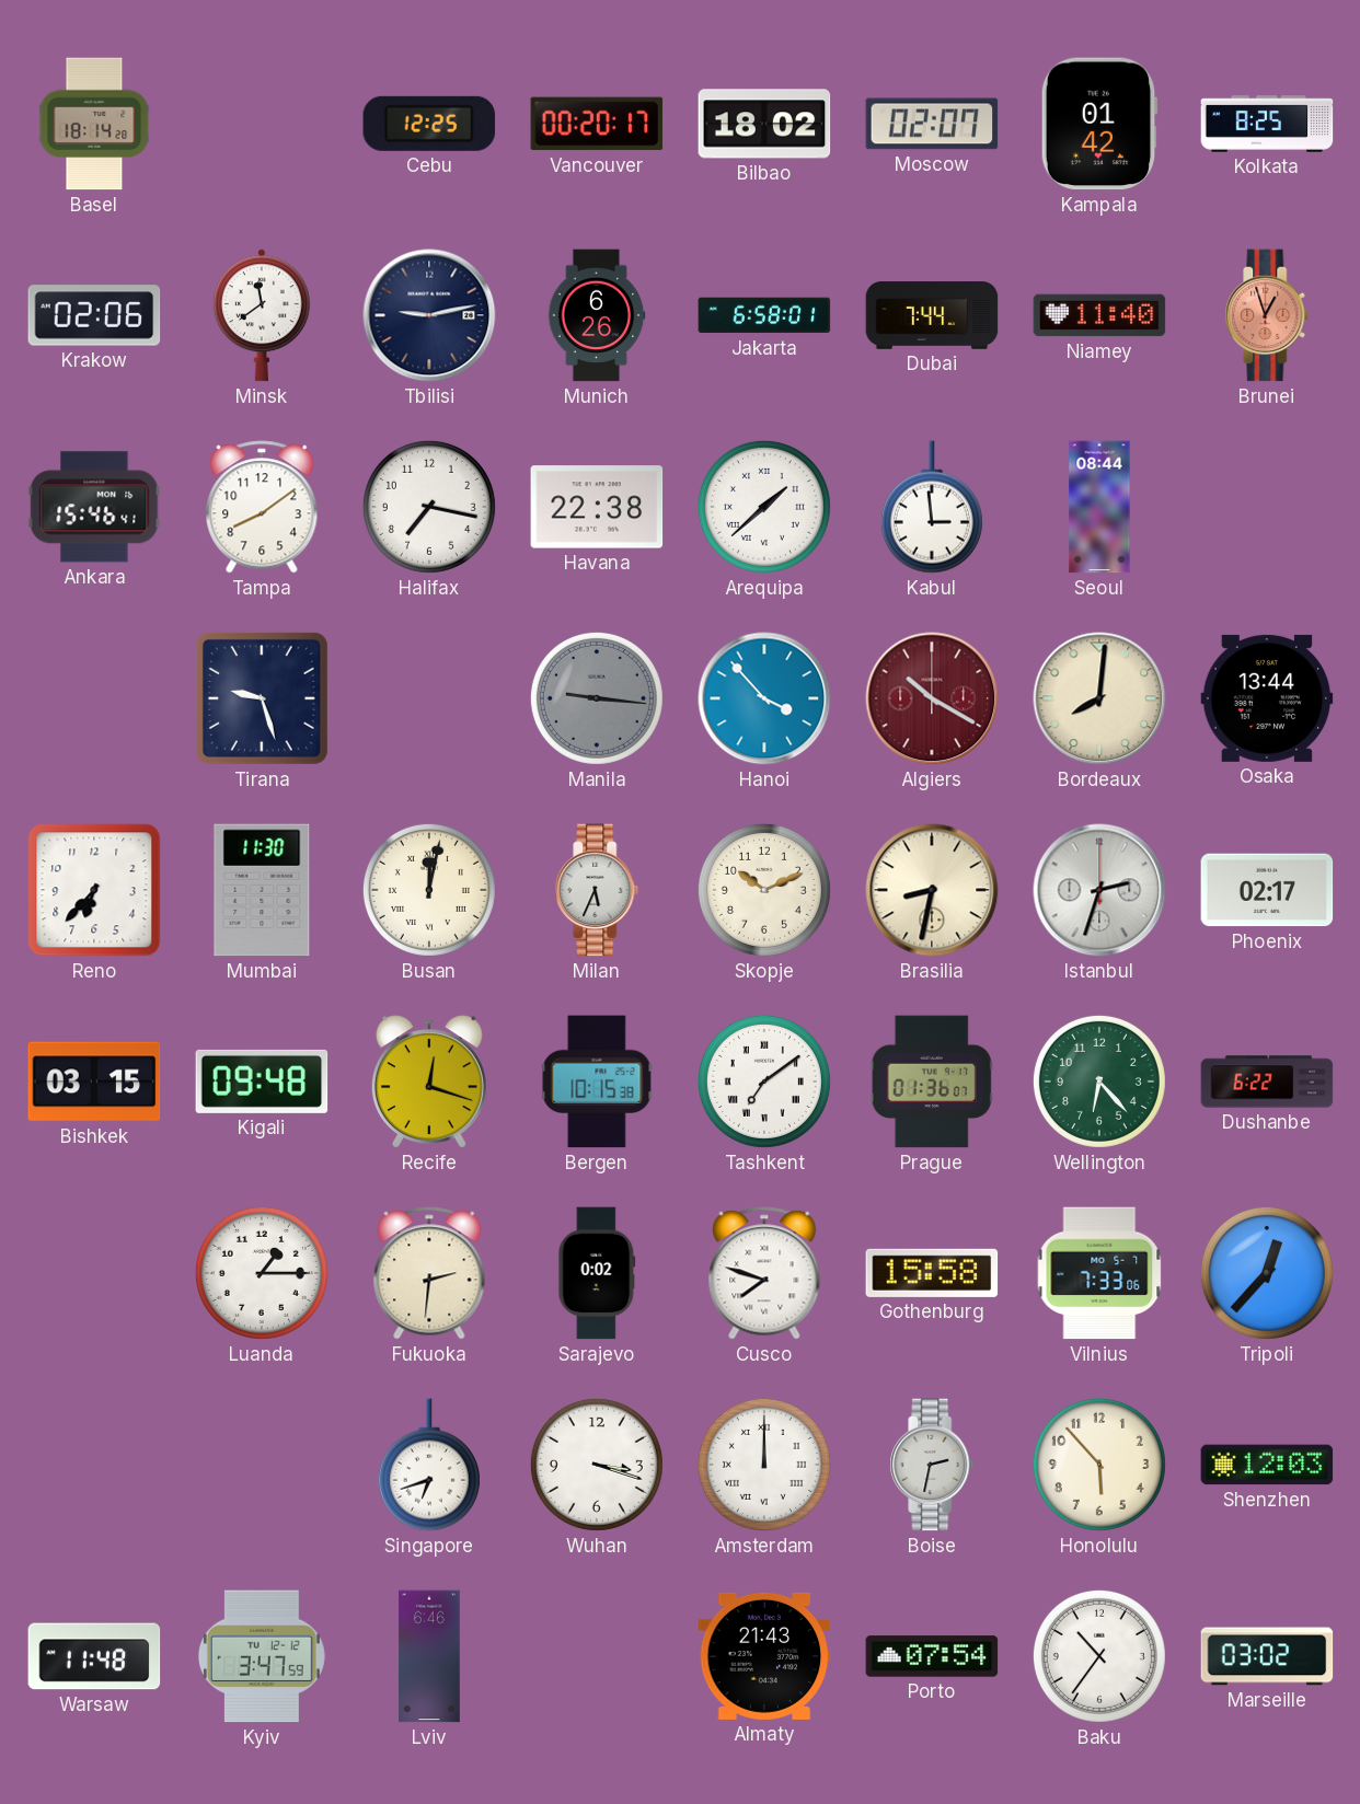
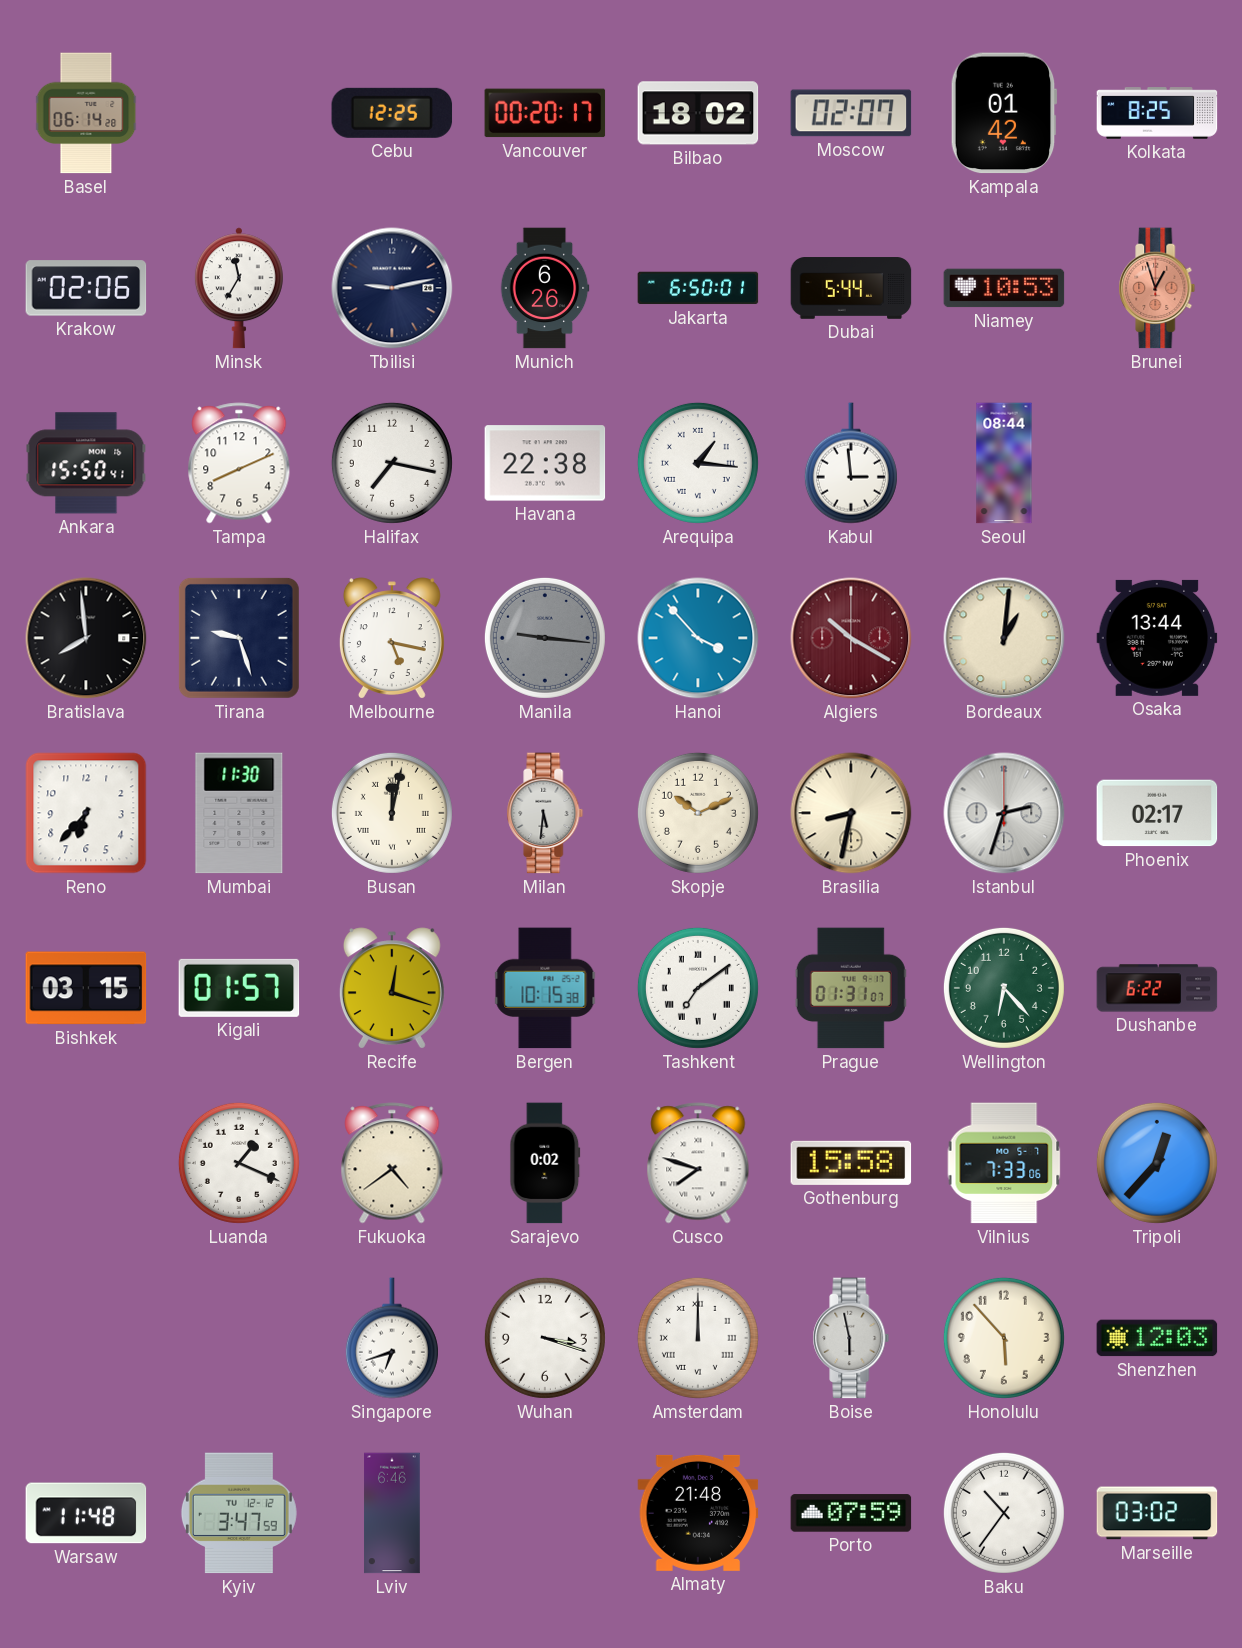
Basel: 18:14 -> 06:14
Minsk: 11:39 -> 11:35
Jakarta: 6:58 -> 6:50
Dubai: 7:44 -> 5:44
Niamey: 11:40 -> 10:53
Ankara: 15:46 -> 15:50
Tampa: 8:09 -> 8:11
Arequipa: 1:38 -> 1:16
Bratislava: none -> 7:59
Melbourne: none -> 5:17
Bordeaux: 8:01 -> 1:01
Milan: 5:34 -> 5:31
Kigali: 09:48 -> 01:57
Prague: 01:36 -> 01:31
Luanda: 1:15 -> 1:19
Fukuoka: 2:31 -> 4:39
Boise: 2:32 -> 5:58
Almaty: 21:43 -> 21:48
Porto: 07:54 -> 07:59
